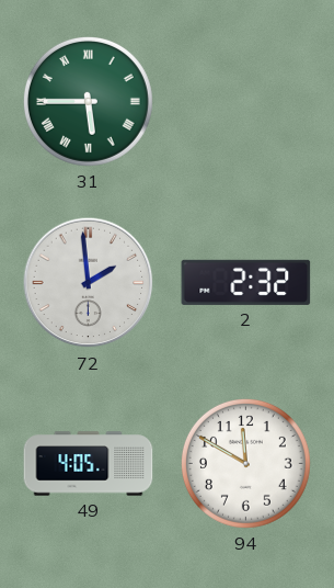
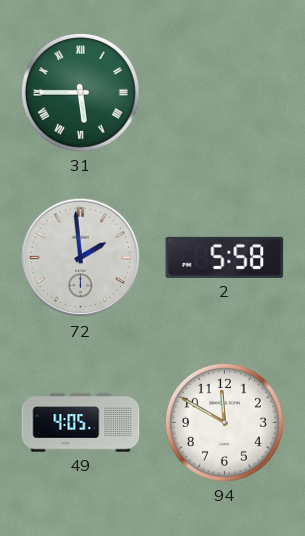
2: 2:32 -> 5:58
